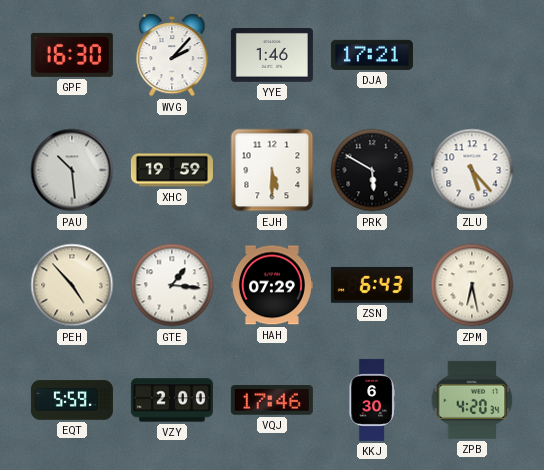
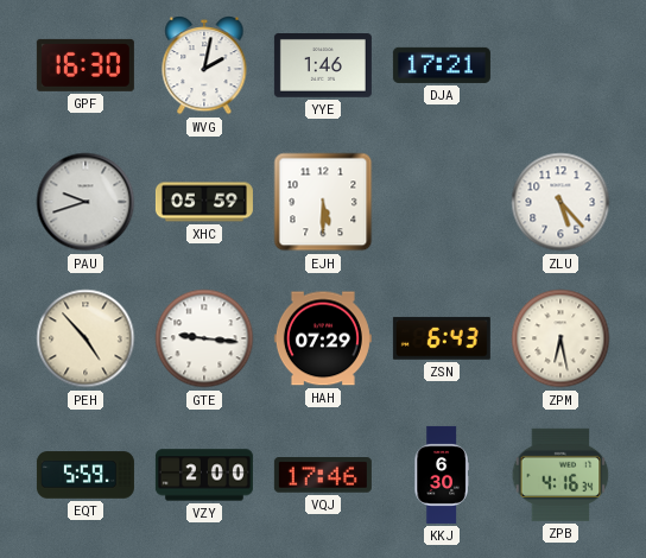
WVG: 2:07 -> 2:02
PAU: 10:29 -> 9:42
XHC: 19:59 -> 05:59
PRK: 5:50 -> none
GTE: 1:16 -> 9:16
ZPB: 4:20 -> 4:16
